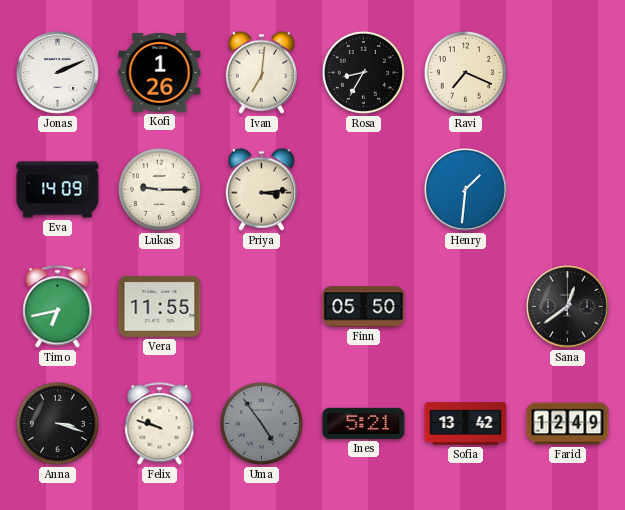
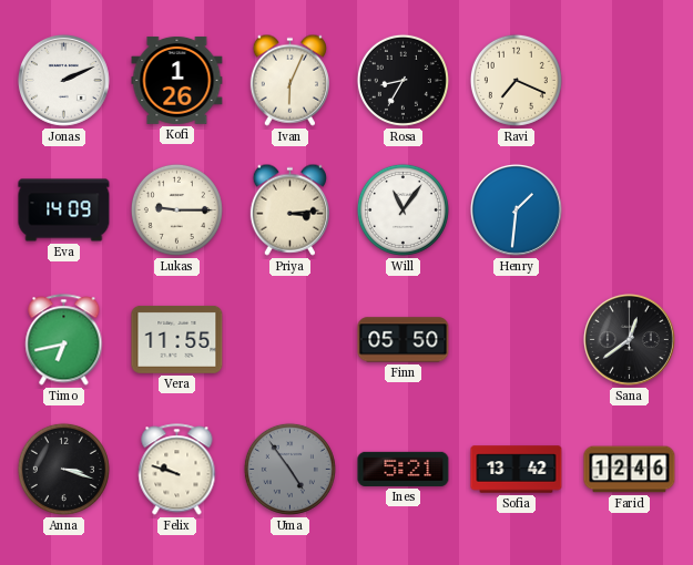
Ivan: 7:01 -> 6:04
Will: none -> 11:06
Farid: 12:49 -> 12:46
